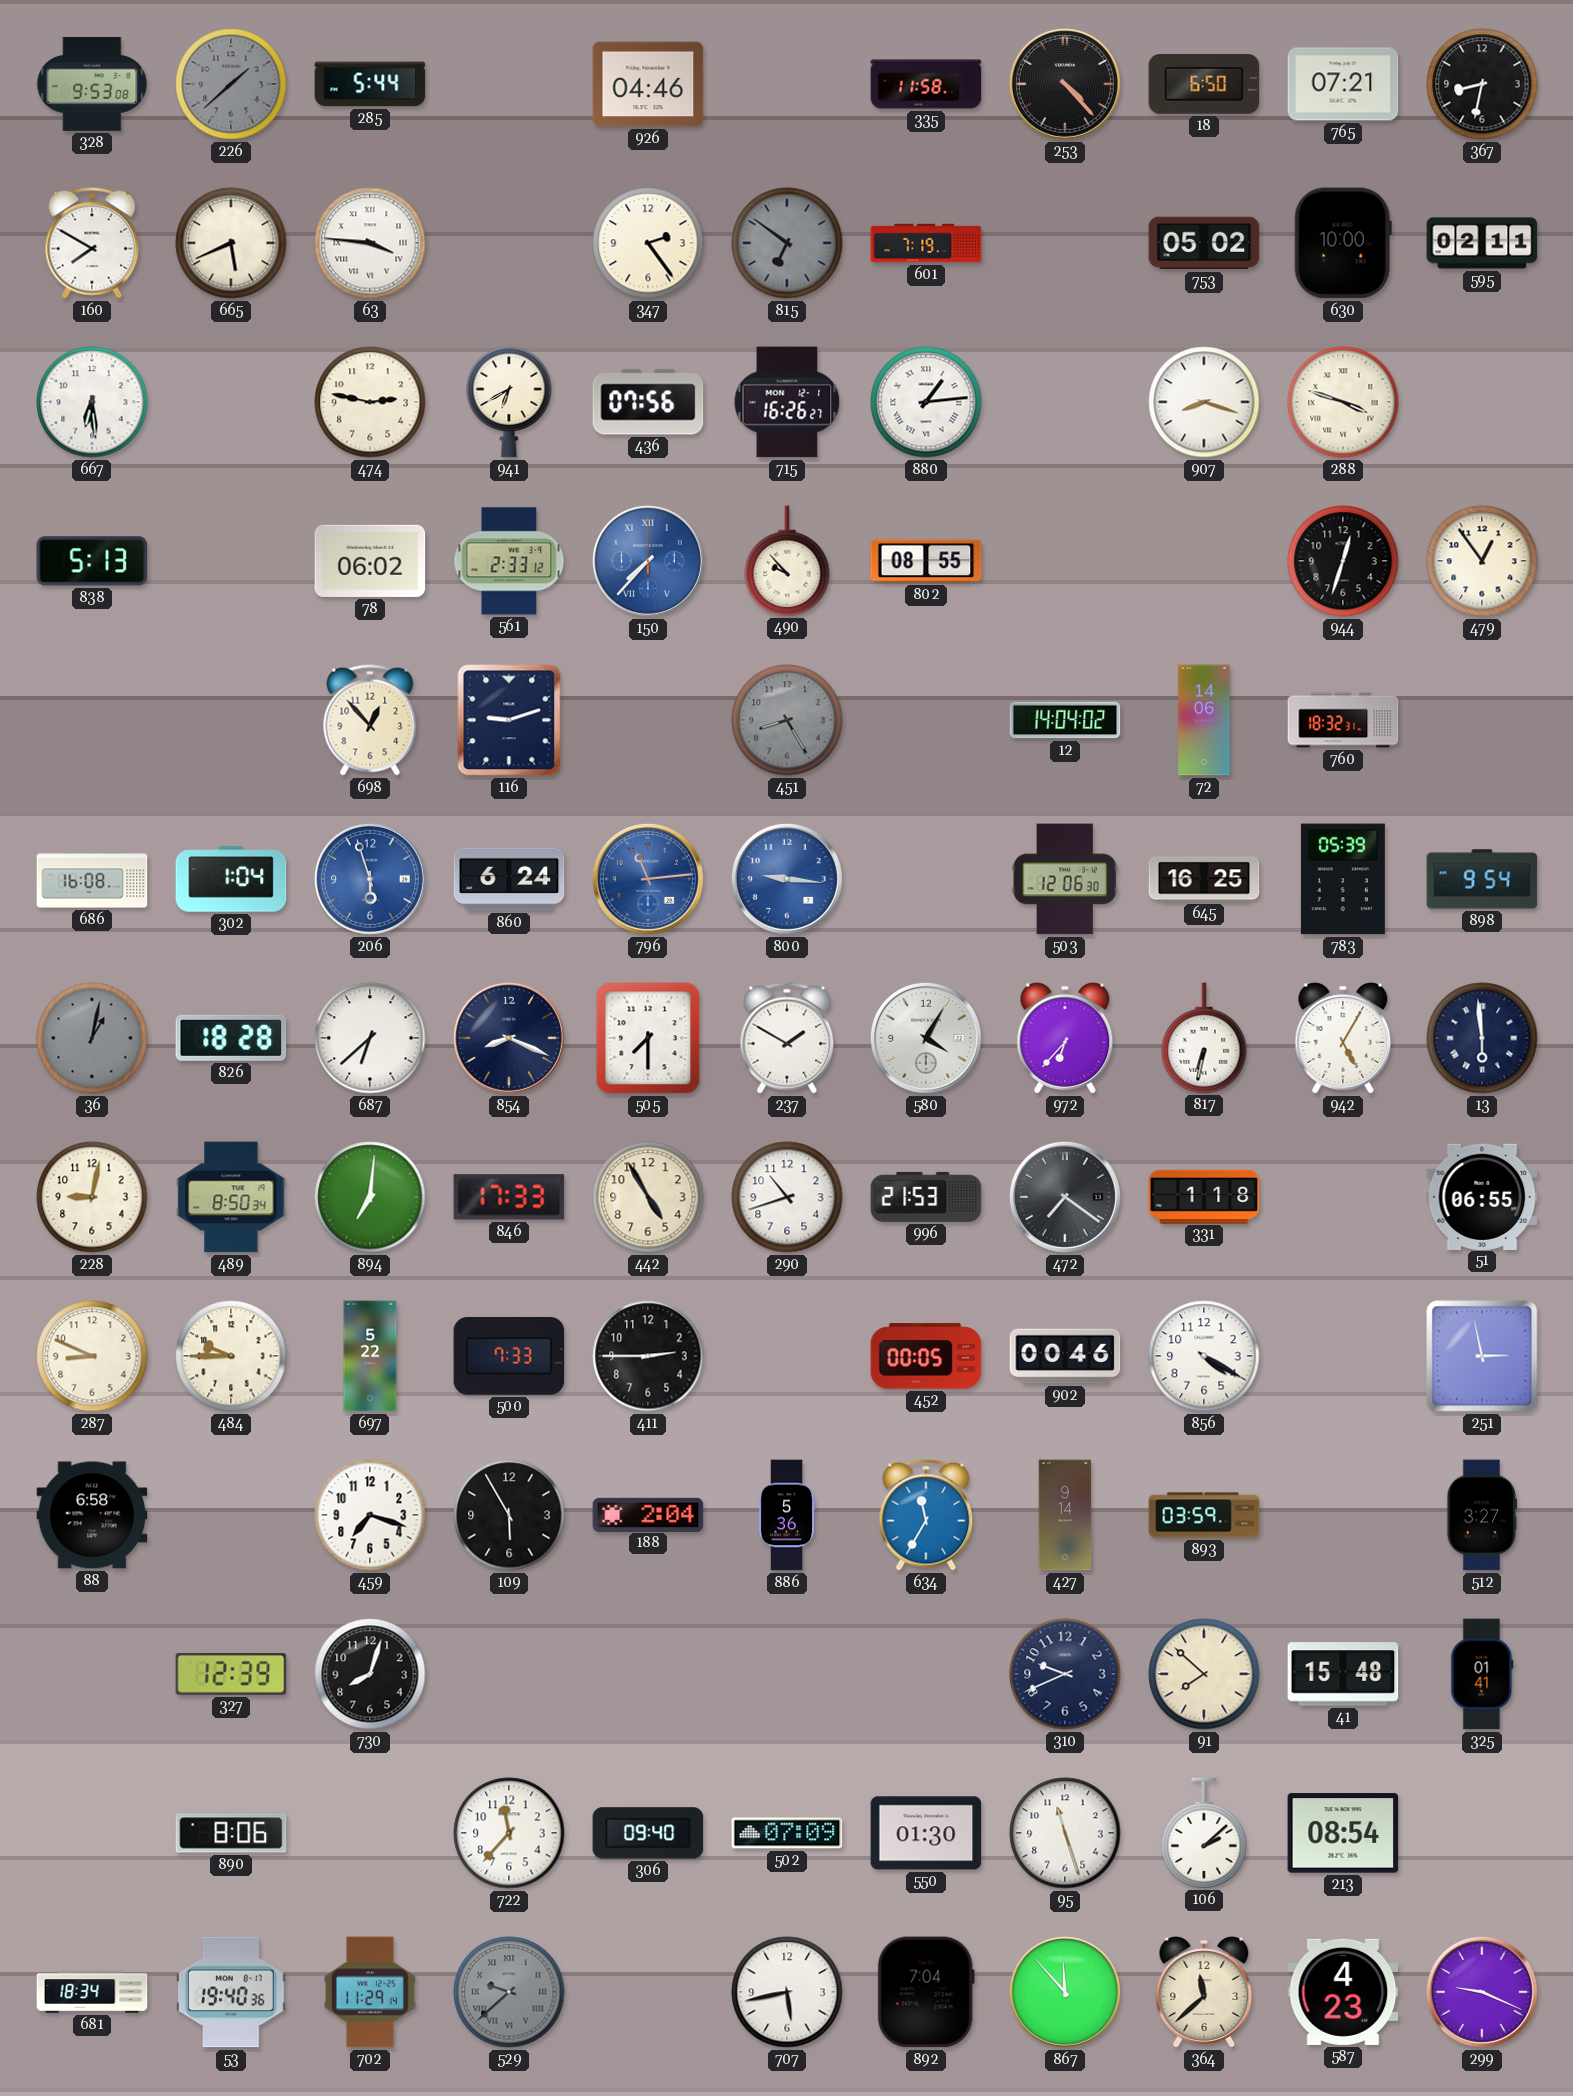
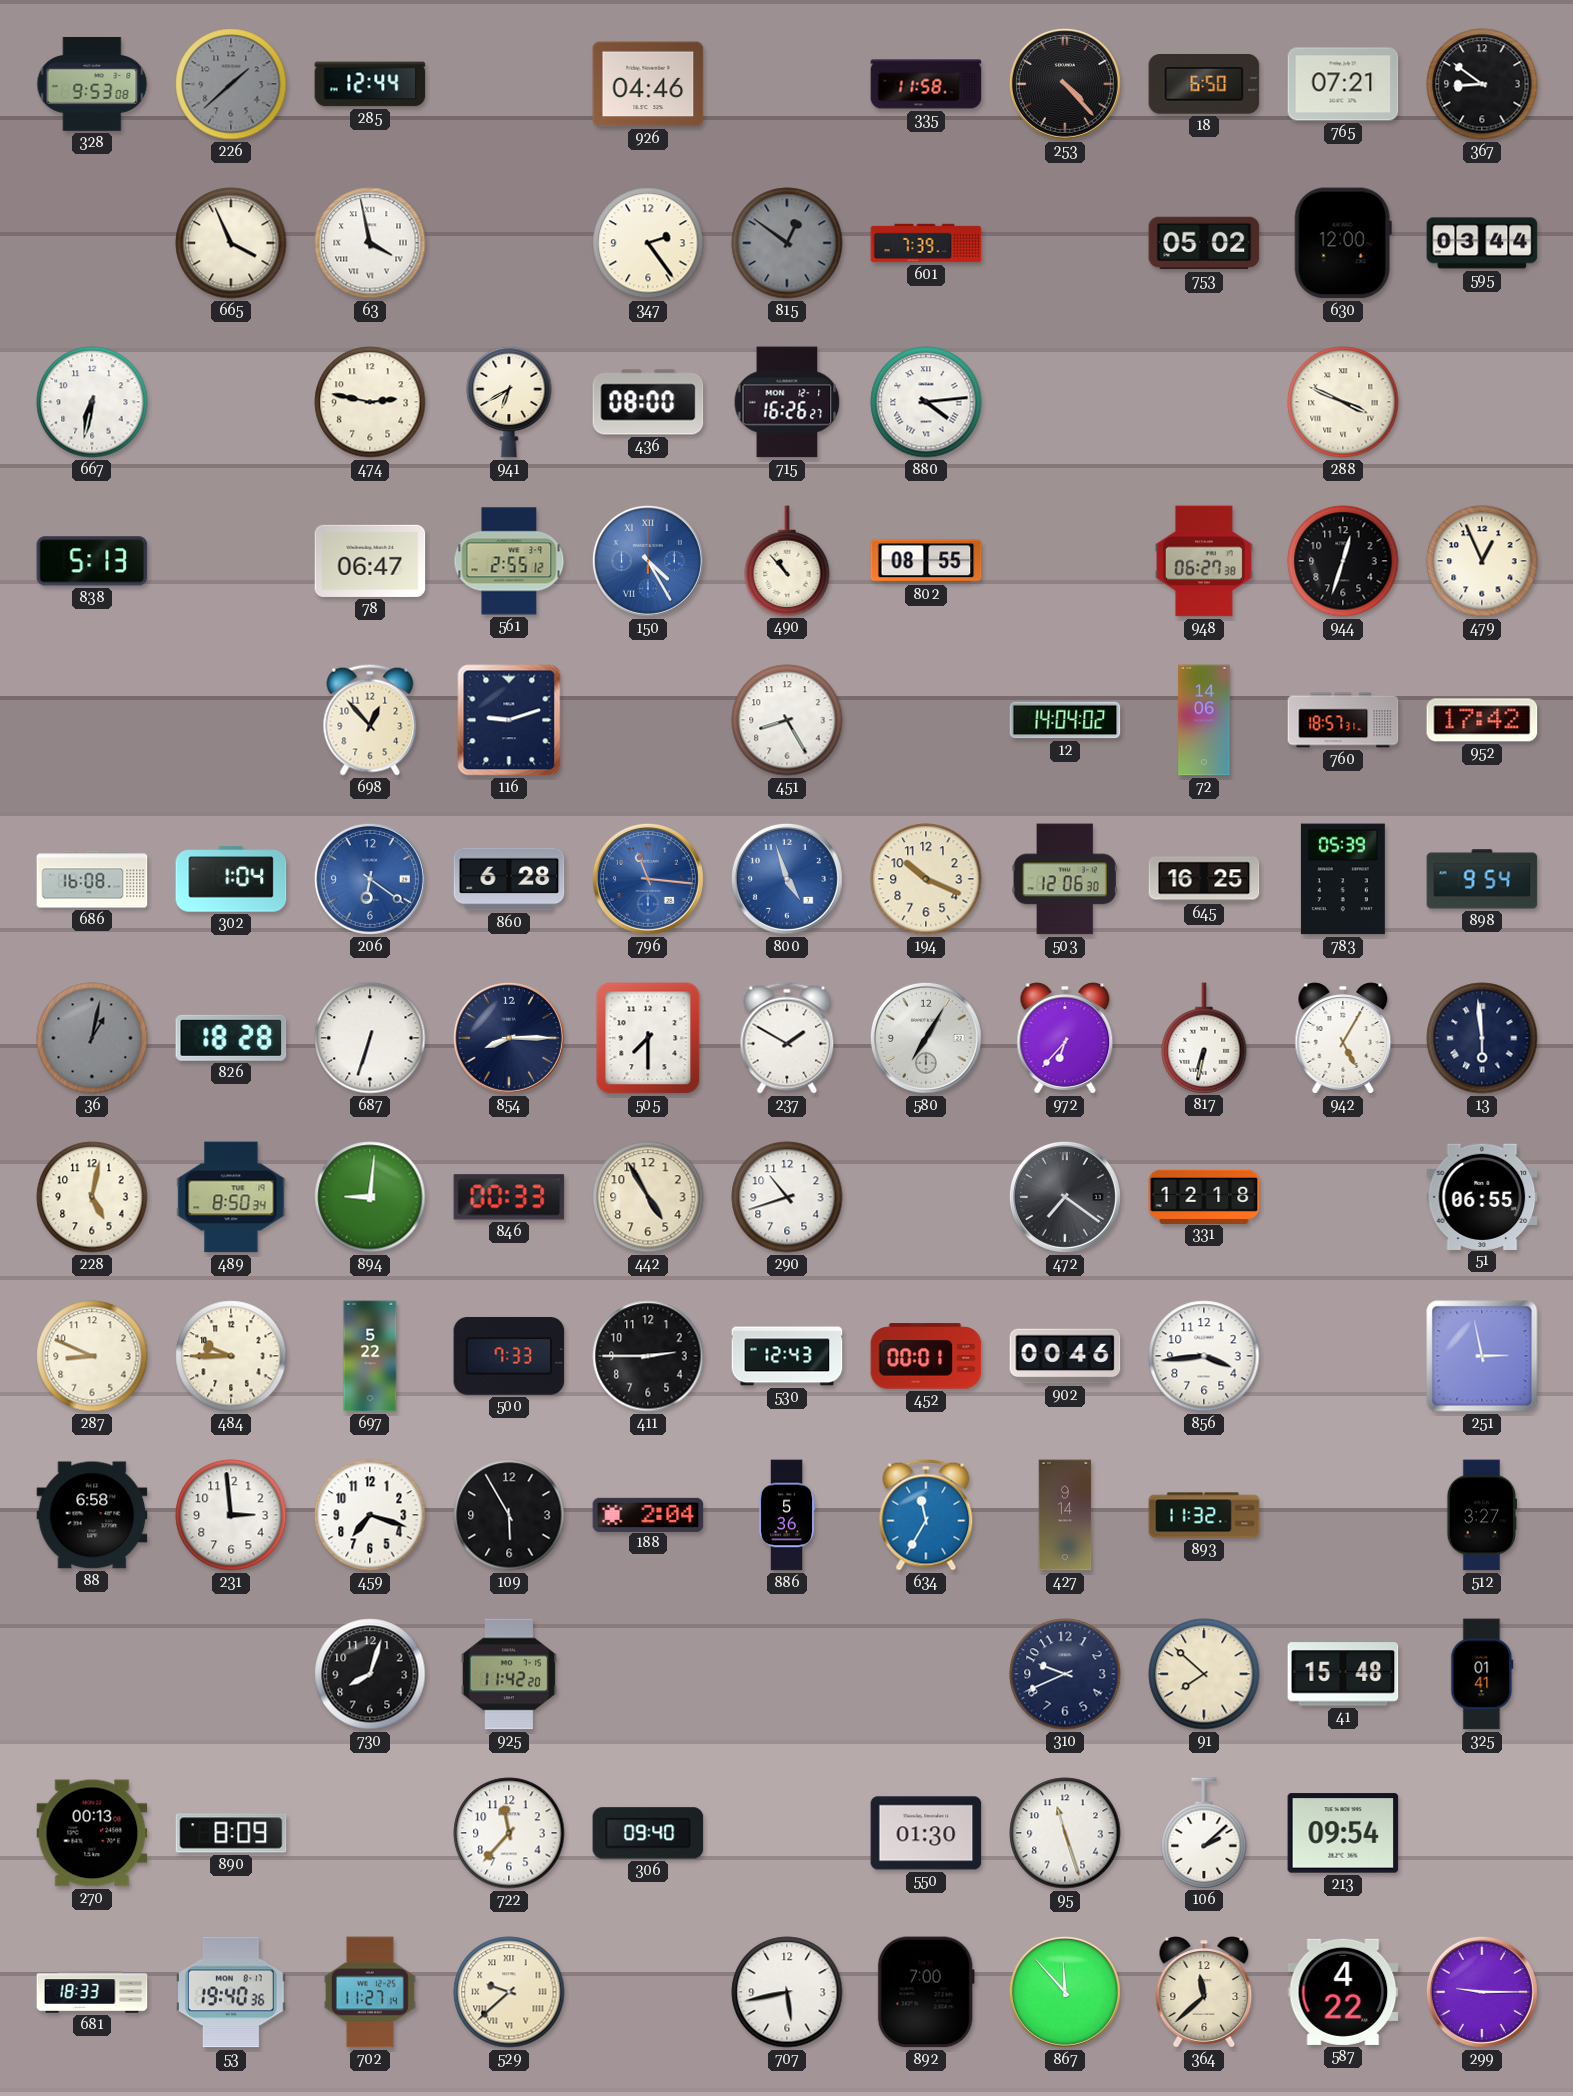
285: 5:44 -> 12:44
367: 8:32 -> 8:51
160: 7:50 -> none
665: 5:41 -> 3:56
63: 3:46 -> 3:58
815: 6:51 -> 12:51
601: 7:19 -> 7:39
630: 10:00 -> 12:00
595: 02:11 -> 03:44
667: 6:29 -> 6:32
436: 07:56 -> 08:00
880: 1:14 -> 4:14
907: 8:18 -> none
288: 3:48 -> 3:49
78: 06:02 -> 06:47
561: 2:33 -> 2:55
150: 7:37 -> 4:25
490: 9:53 -> 10:53
948: none -> 06:27
479: 12:54 -> 12:56
451 dial: grey -> white
760: 18:32 -> 18:57
952: none -> 17:42
206: 5:57 -> 6:21
860: 6:24 -> 6:28
796: 11:14 -> 11:16
800: 9:16 -> 4:57
194: none -> 10:19
687: 6:38 -> 6:33
854: 8:19 -> 8:15
580: 4:05 -> 7:05
228: 9:02 -> 5:02
894: 7:01 -> 9:01
846: 17:33 -> 00:33
996: 21:53 -> none
331: 1:18 -> 12:18
530: none -> 12:43
452: 00:05 -> 00:01
856: 4:20 -> 3:44
231: none -> 2:59
893: 03:59 -> 11:32
327: 12:39 -> none
925: none -> 11:42
270: none -> 00:13
890: 8:06 -> 8:09
502: 07:09 -> none
213: 08:54 -> 09:54
681: 18:34 -> 18:33
702: 11:29 -> 11:27
529 dial: grey -> cream
892: 7:04 -> 7:00
587: 4:23 -> 4:22
299: 9:19 -> 9:15
